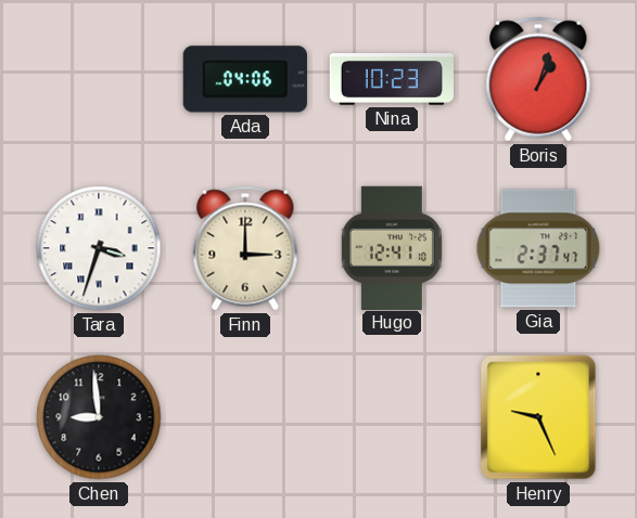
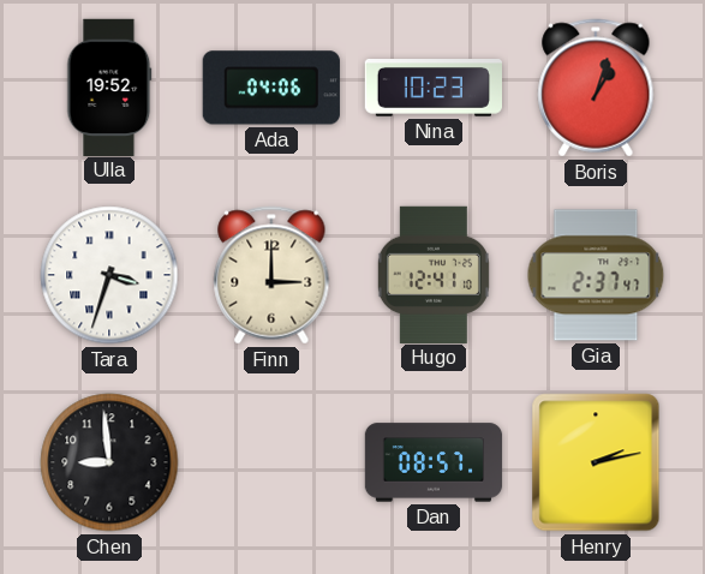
Ulla: none -> 19:52
Dan: none -> 08:57
Henry: 9:26 -> 2:13
